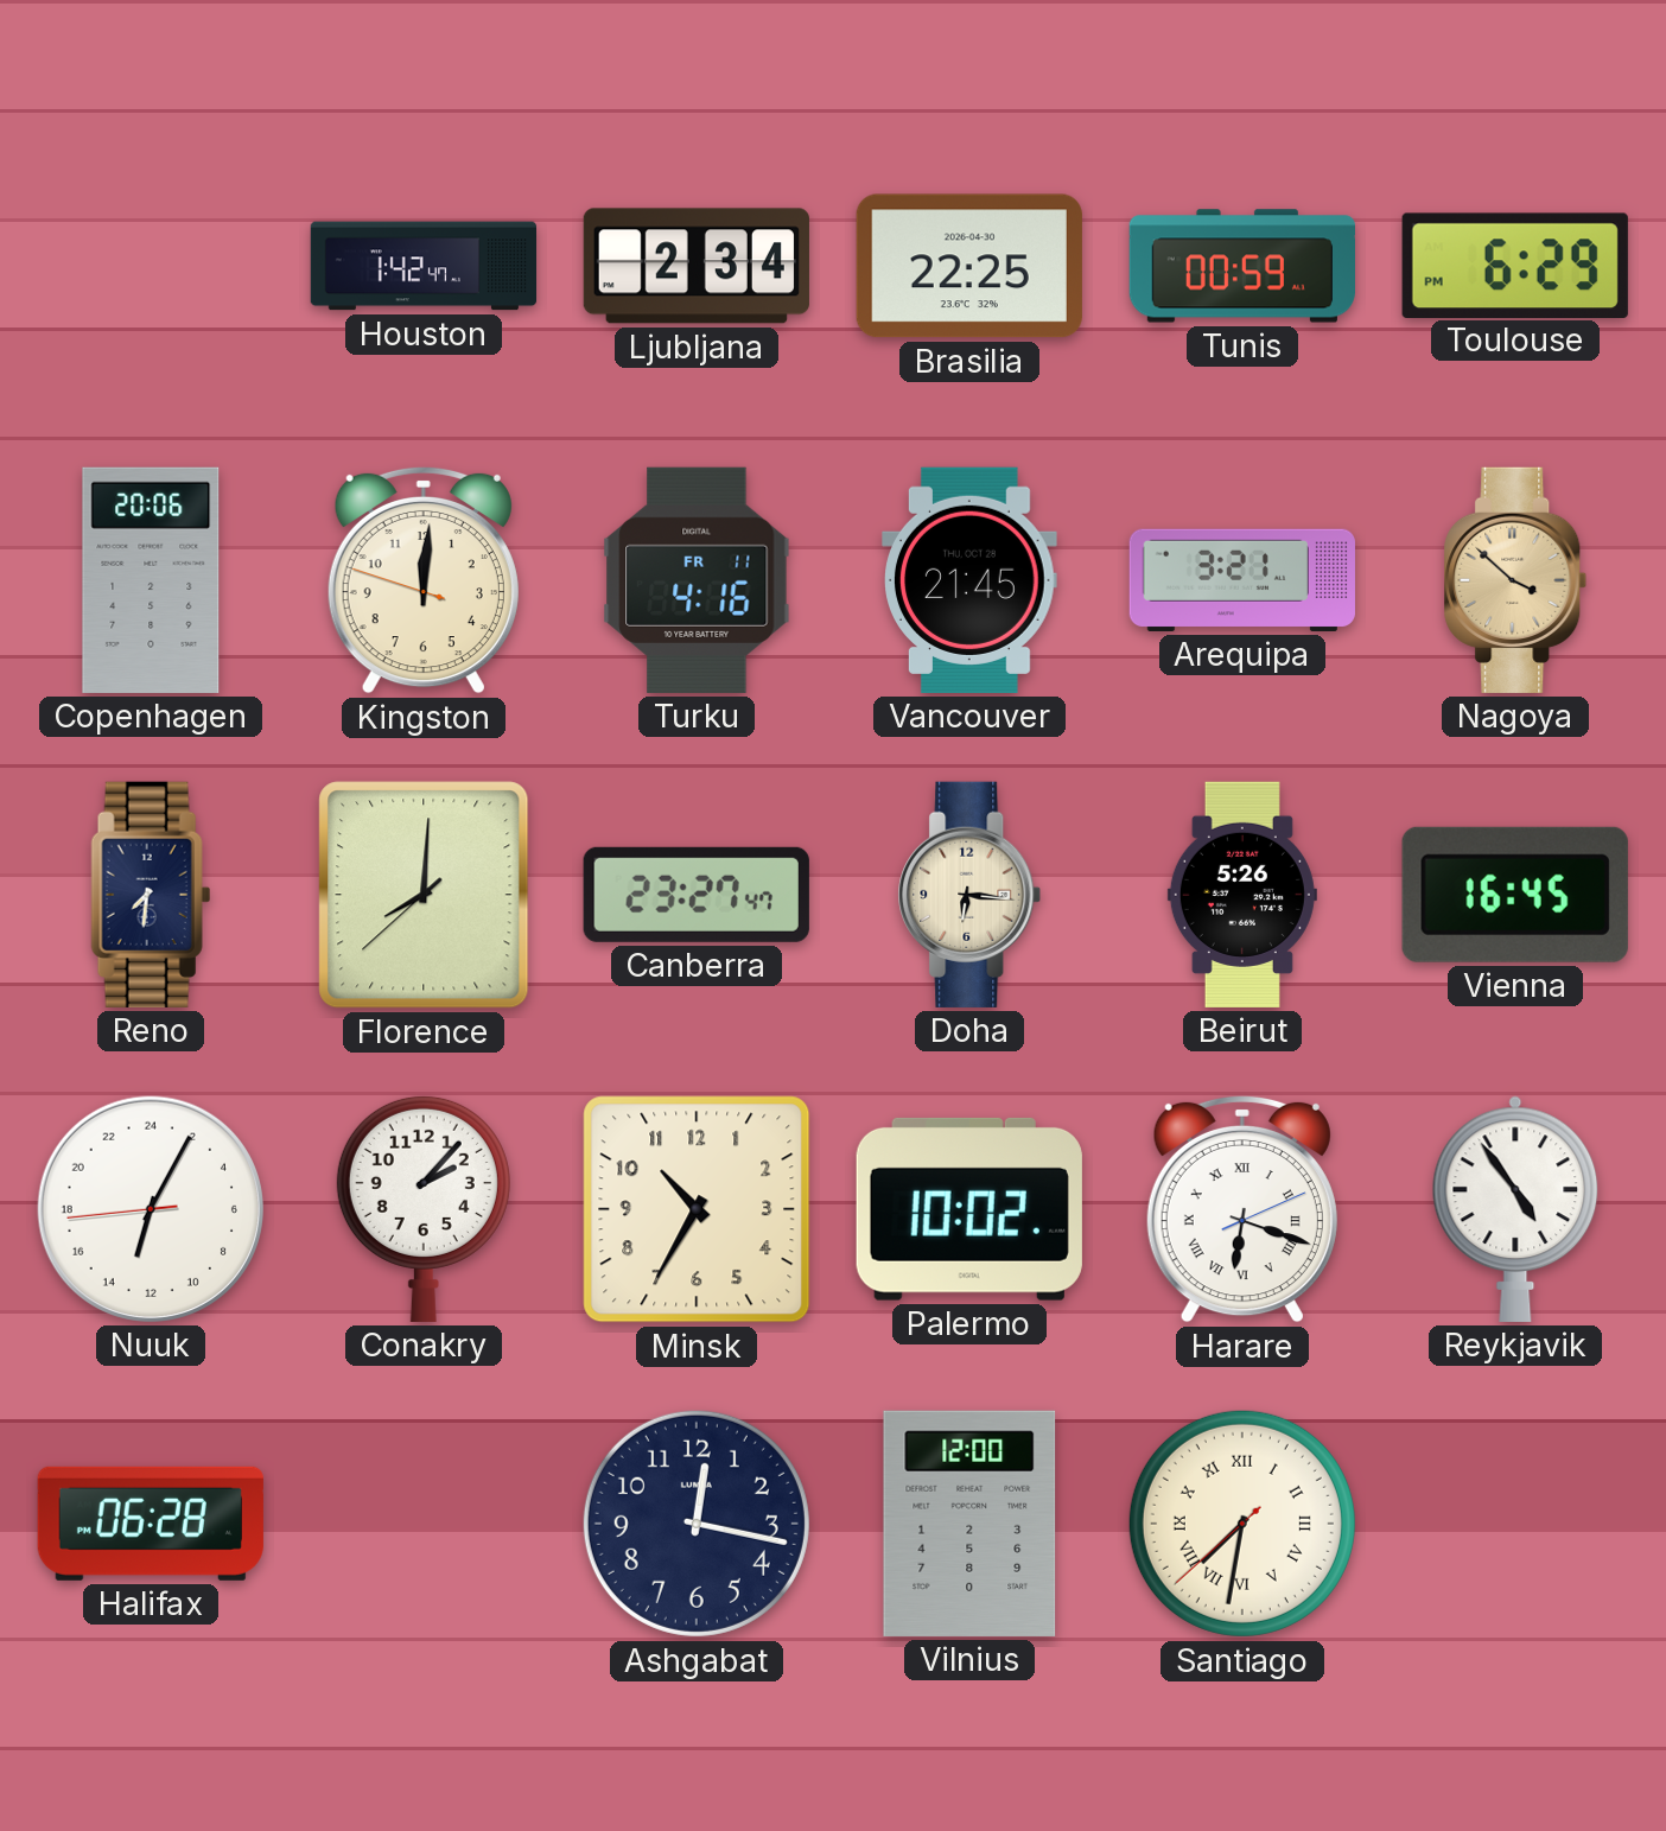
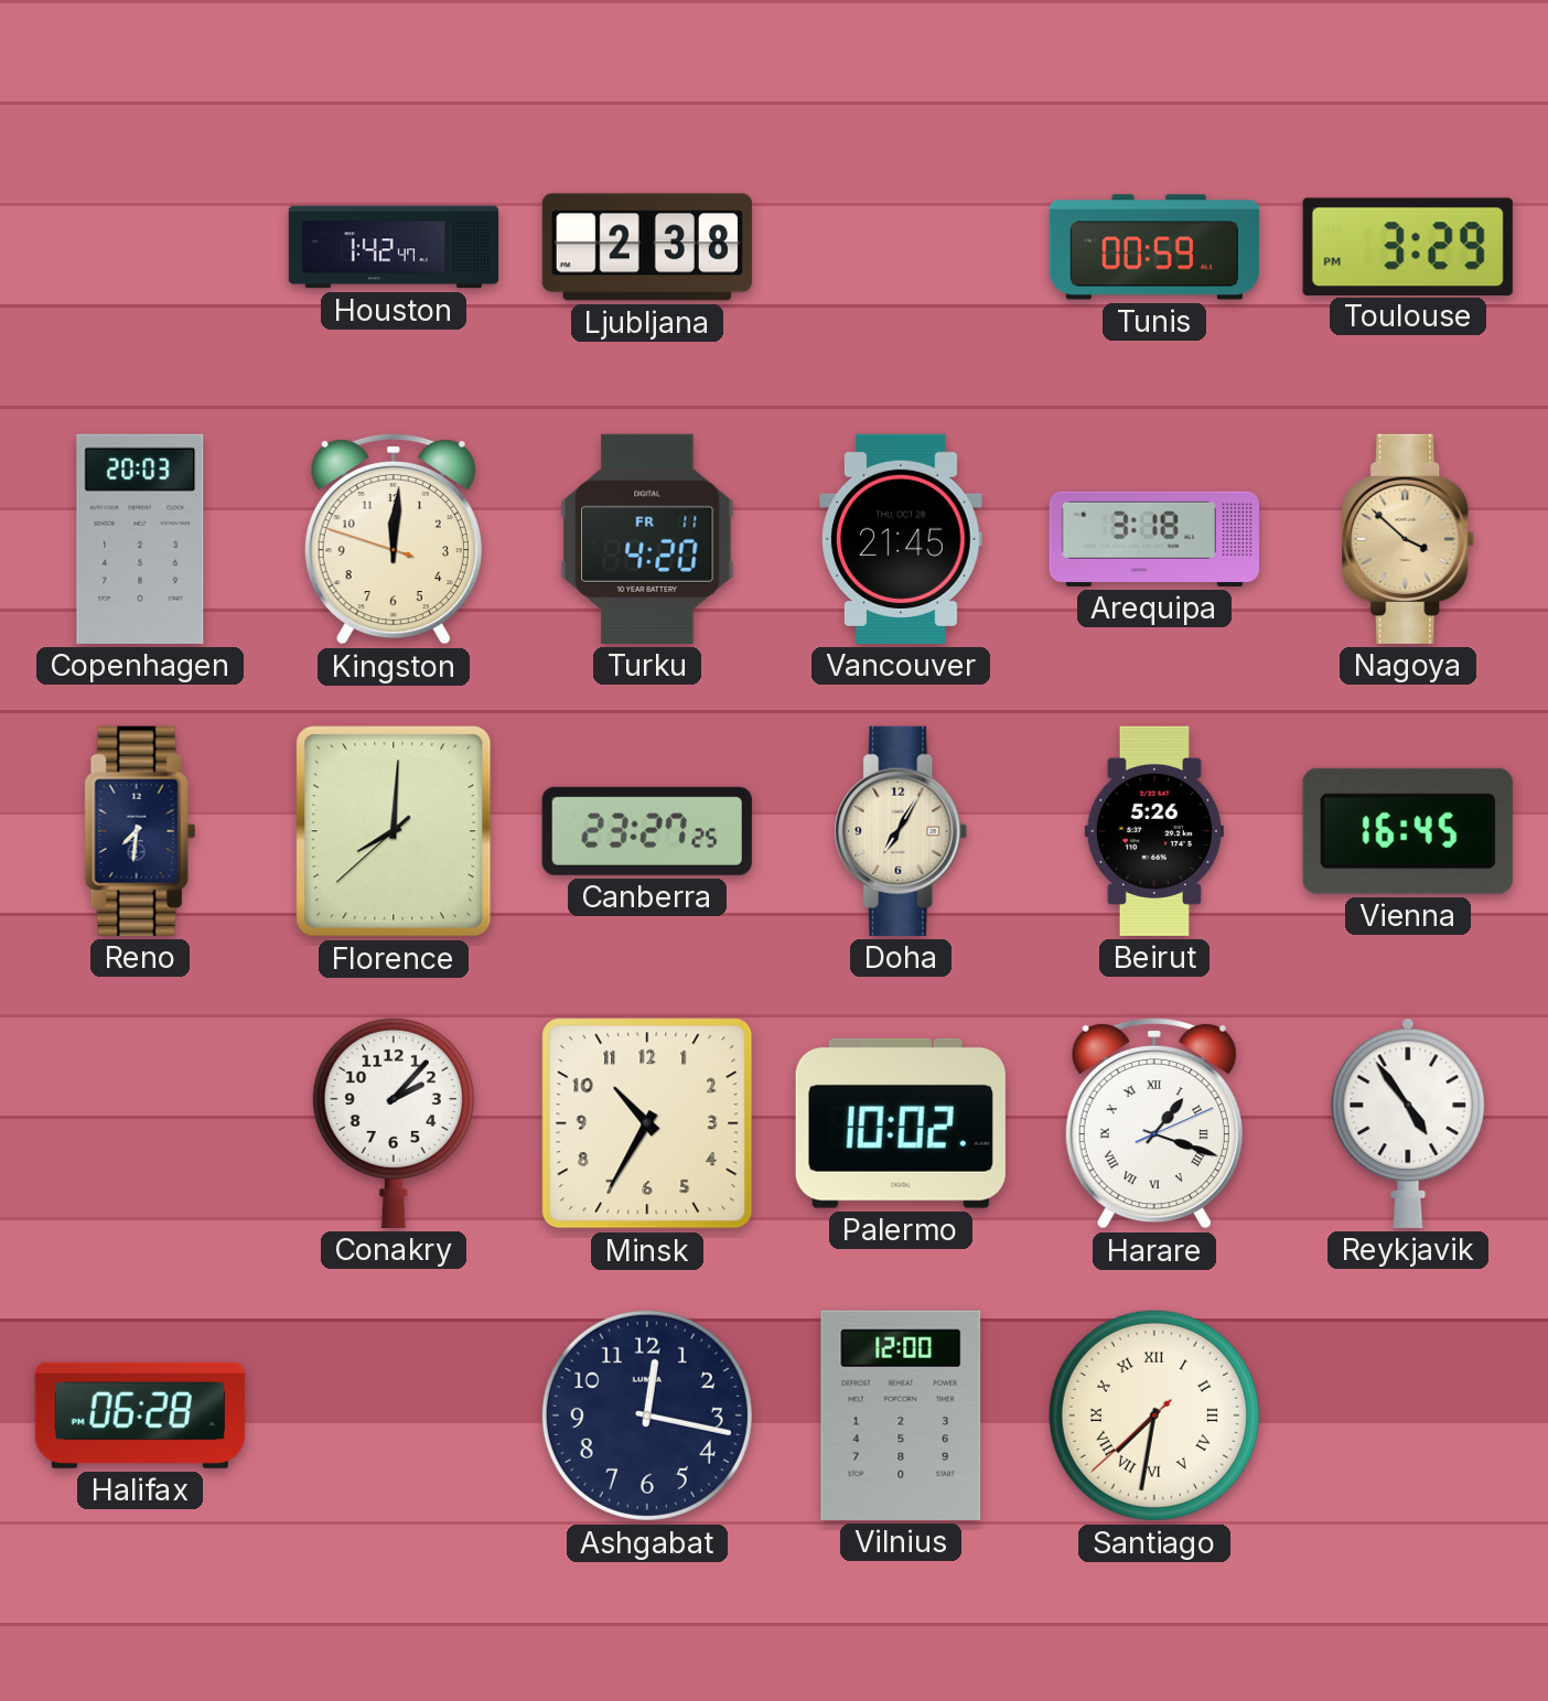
Ljubljana: 2:34 -> 2:38
Brasilia: 22:25 -> none
Toulouse: 6:29 -> 3:29
Copenhagen: 20:06 -> 20:03
Turku: 4:16 -> 4:20
Arequipa: 3:21 -> 3:18
Canberra: 23:27:47 -> 23:27:25
Doha: 6:16 -> 7:05
Nuuk: 13:04 -> none
Harare: 6:18 -> 1:18
